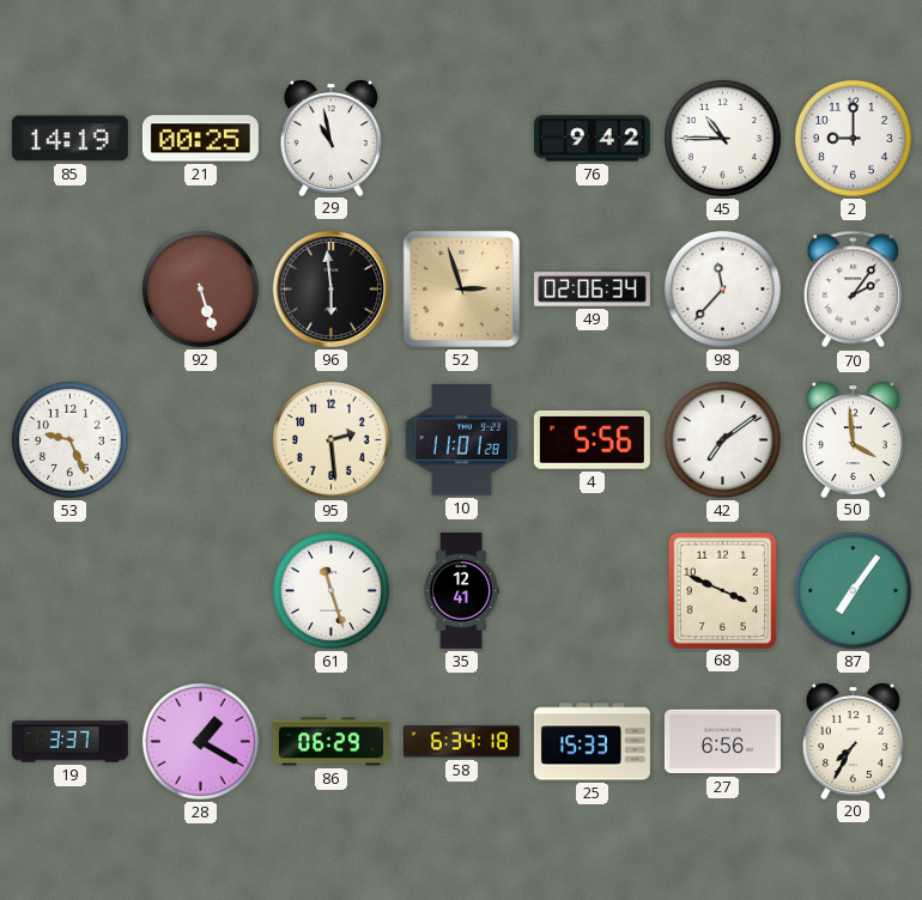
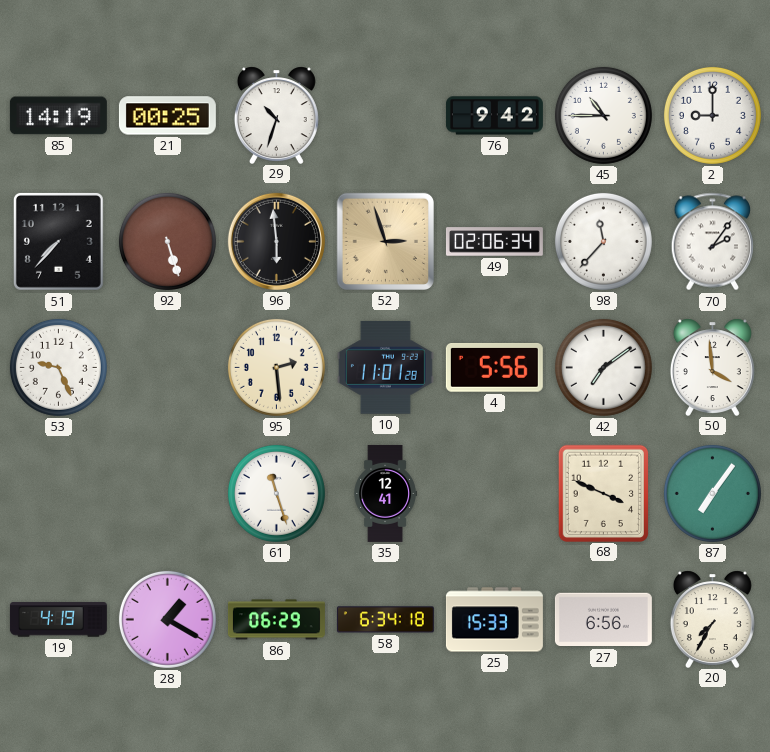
29: 10:58 -> 10:33
51: none -> 7:37
19: 3:37 -> 4:19
